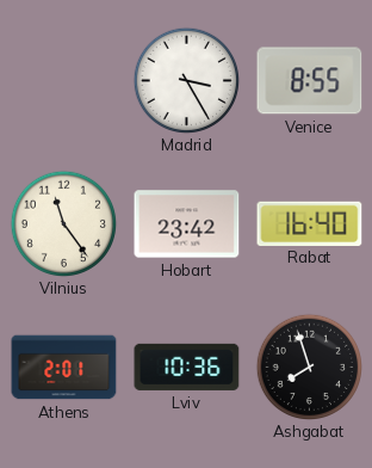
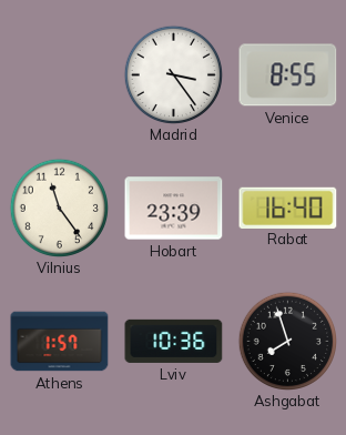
Madrid: 3:25 -> 3:24
Hobart: 23:42 -> 23:39
Athens: 2:01 -> 1:57
